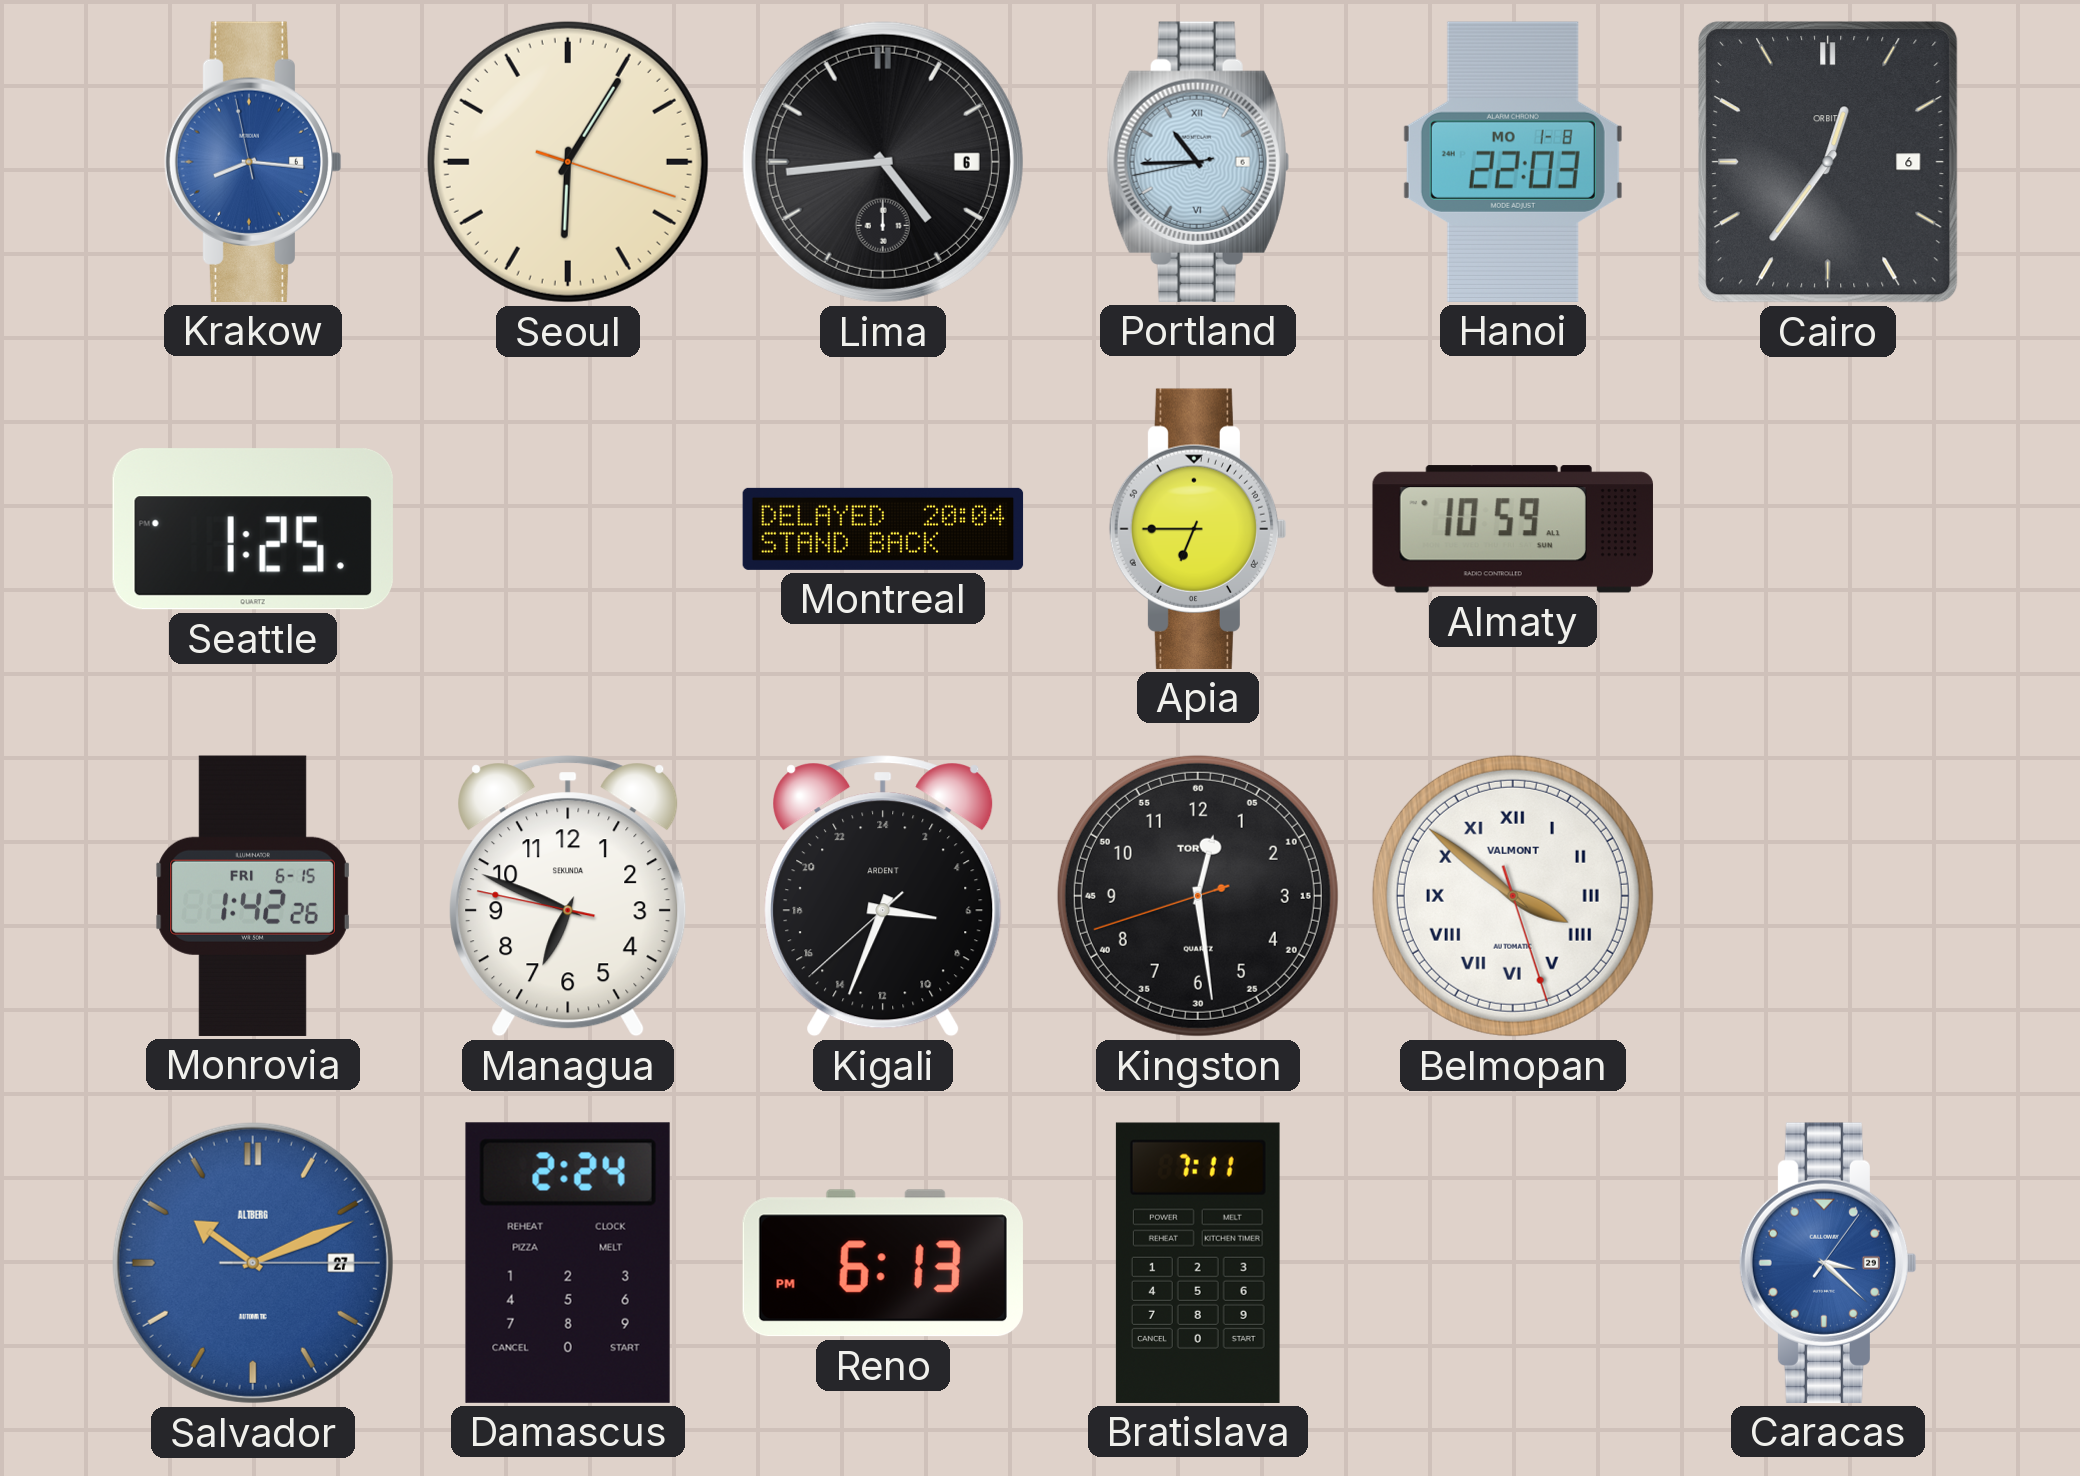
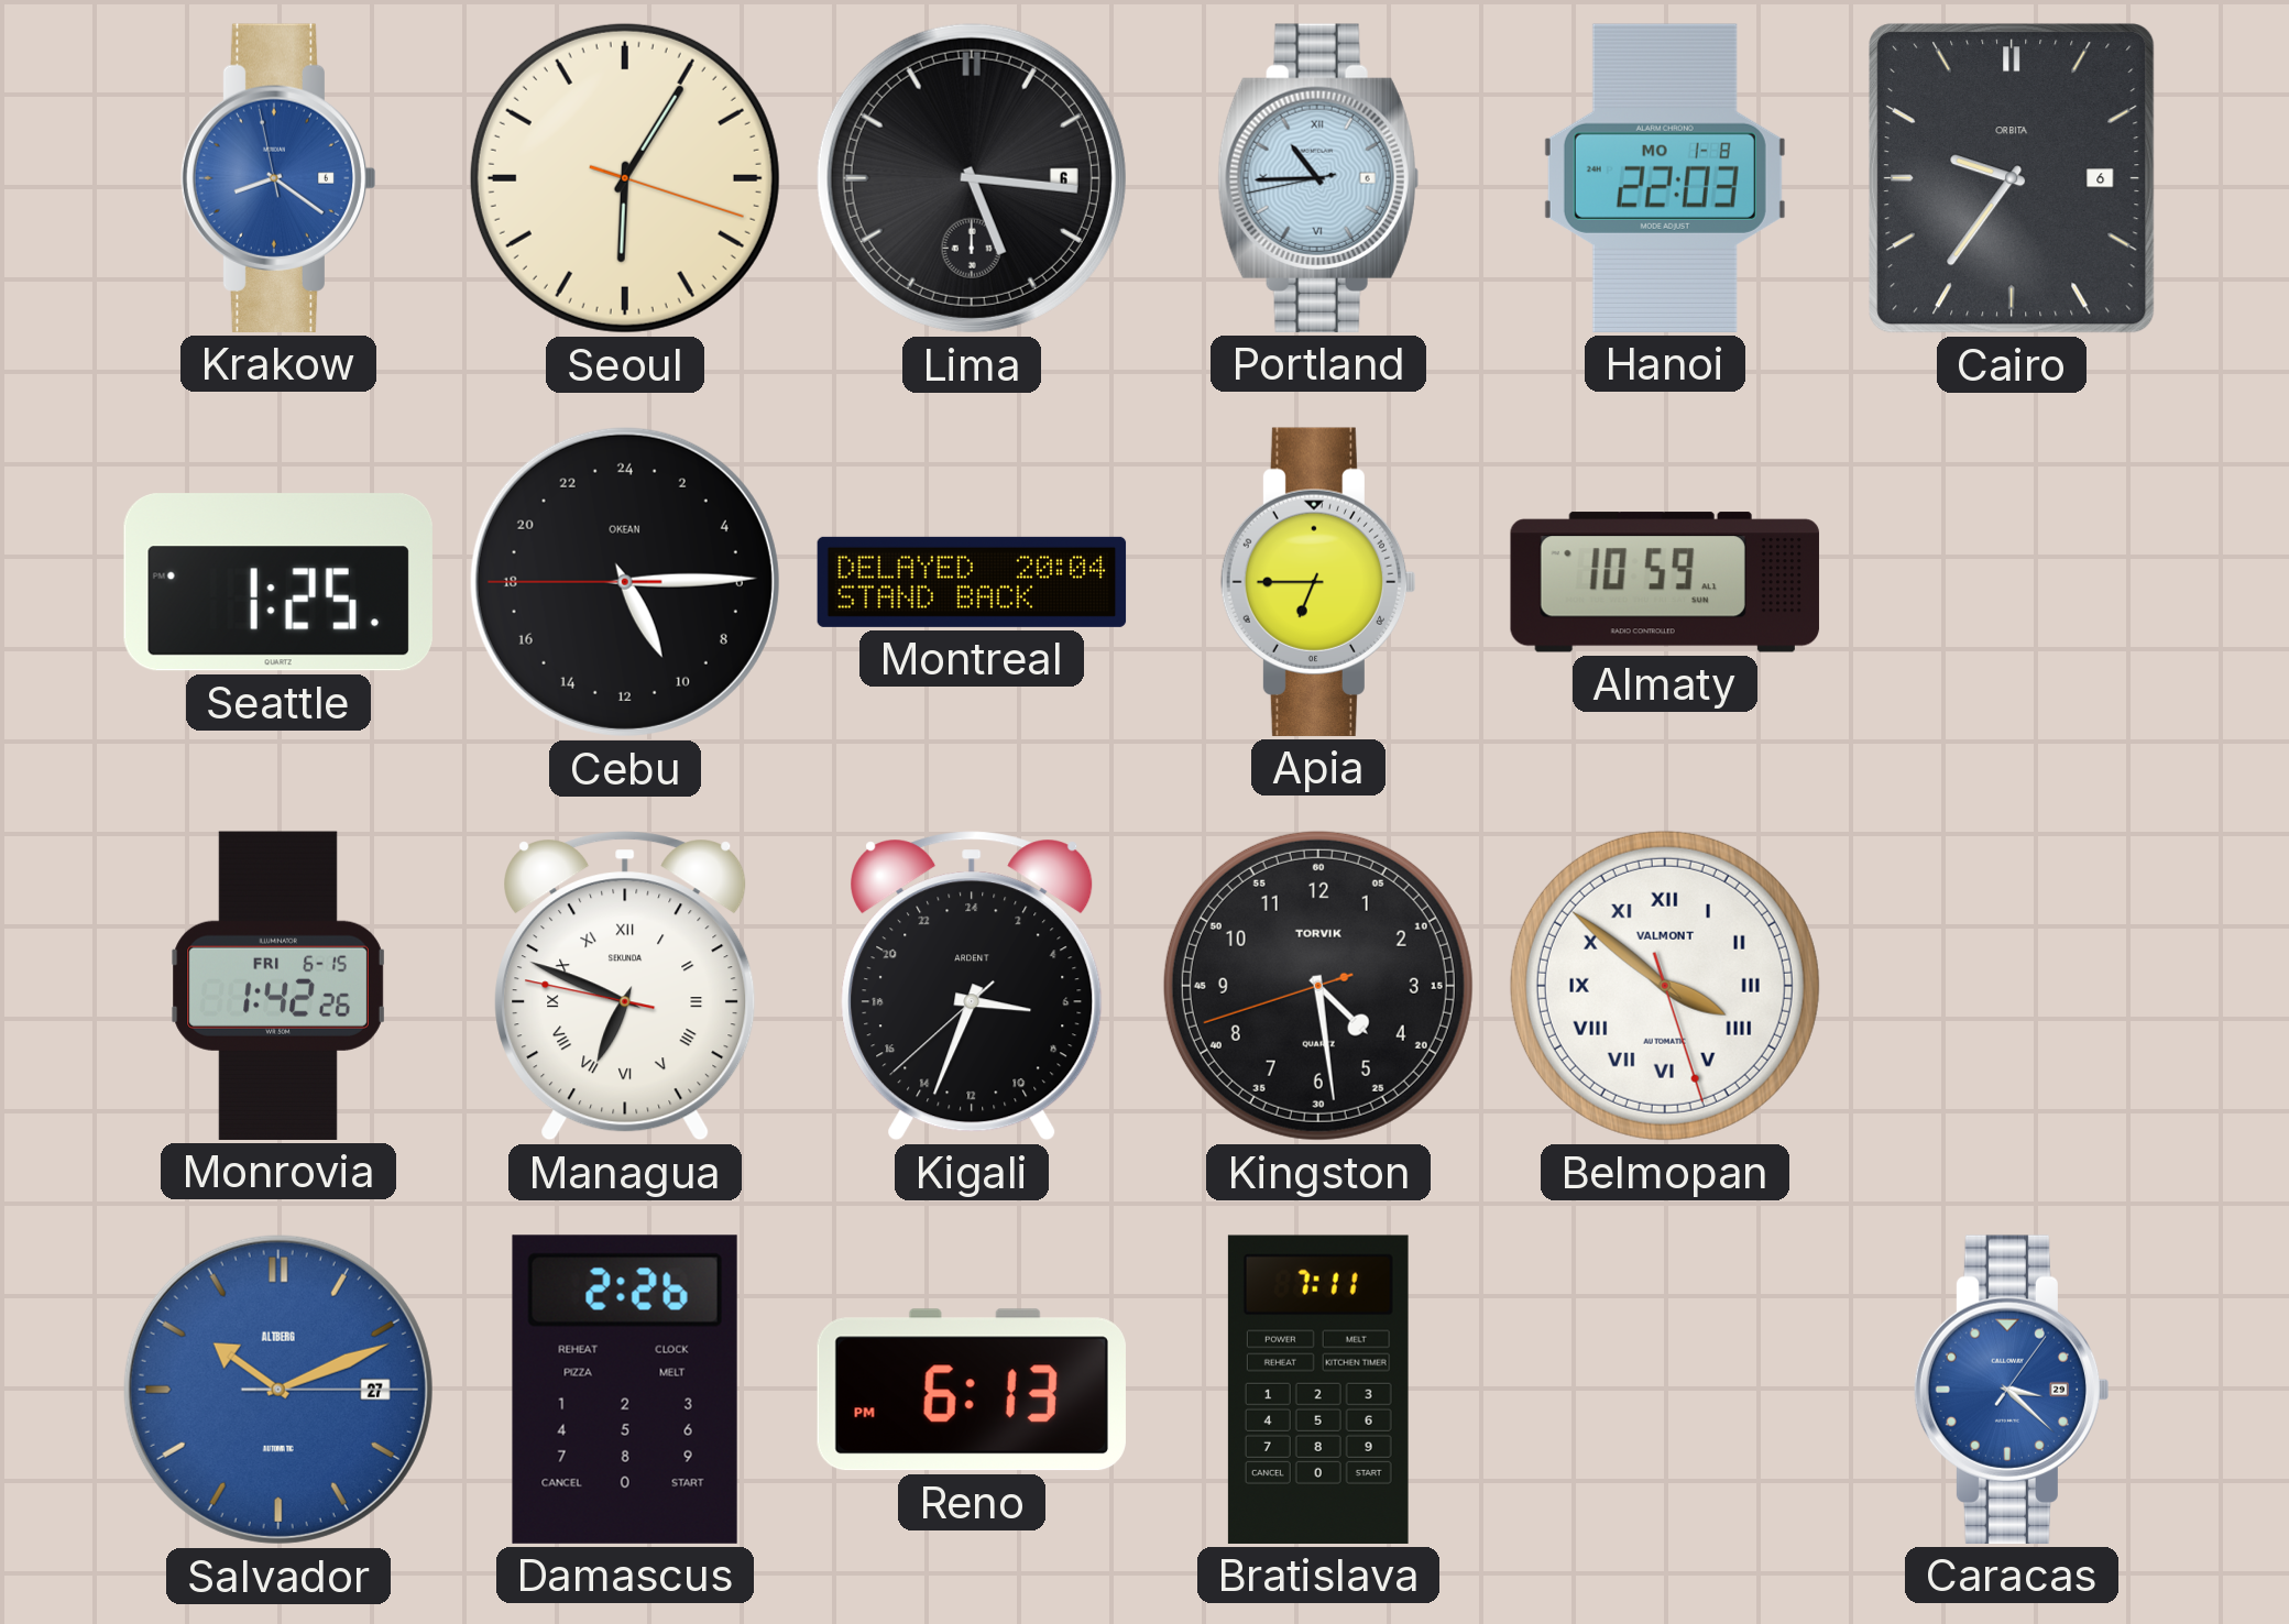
Krakow: 8:15 -> 8:20
Lima: 4:44 -> 5:16
Cairo: 12:36 -> 9:36
Cebu: none -> 10:14
Managua numerals: Arabic -> Roman
Kingston: 12:28 -> 4:28
Damascus: 2:24 -> 2:26
